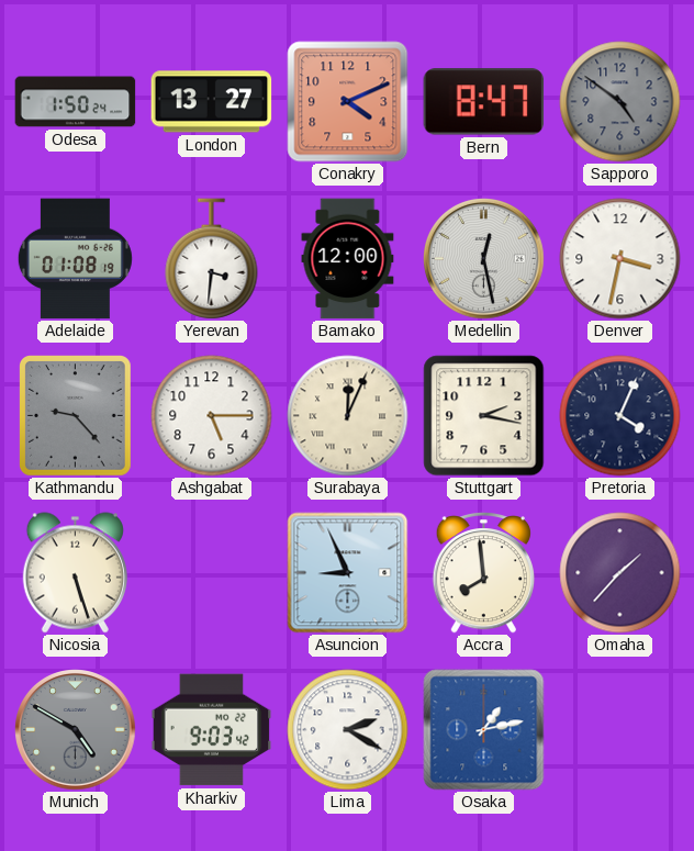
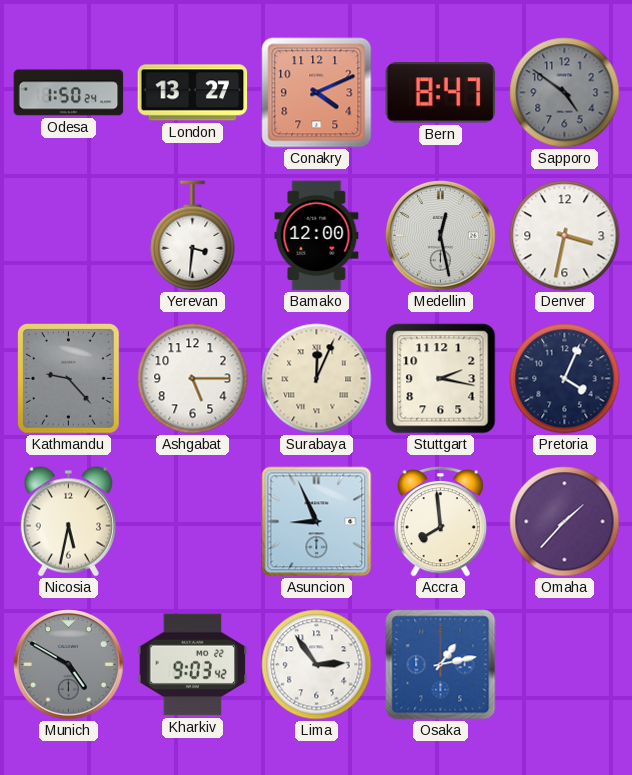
Adelaide: 01:08 -> none
Nicosia: 5:27 -> 5:32
Lima: 2:20 -> 2:54
